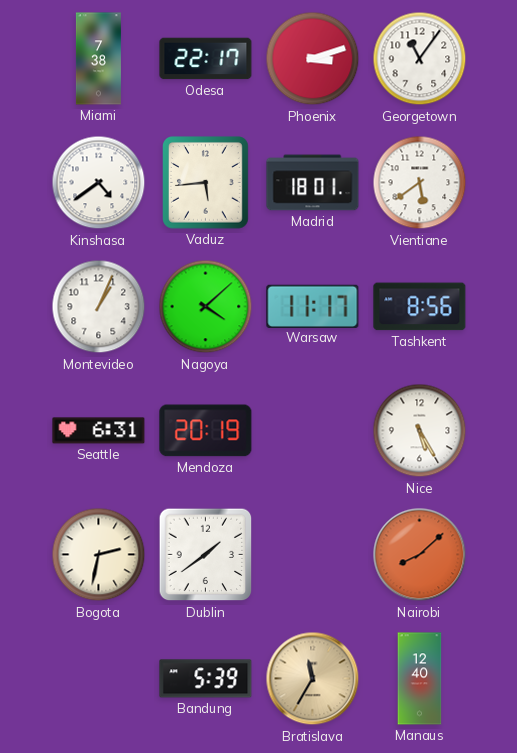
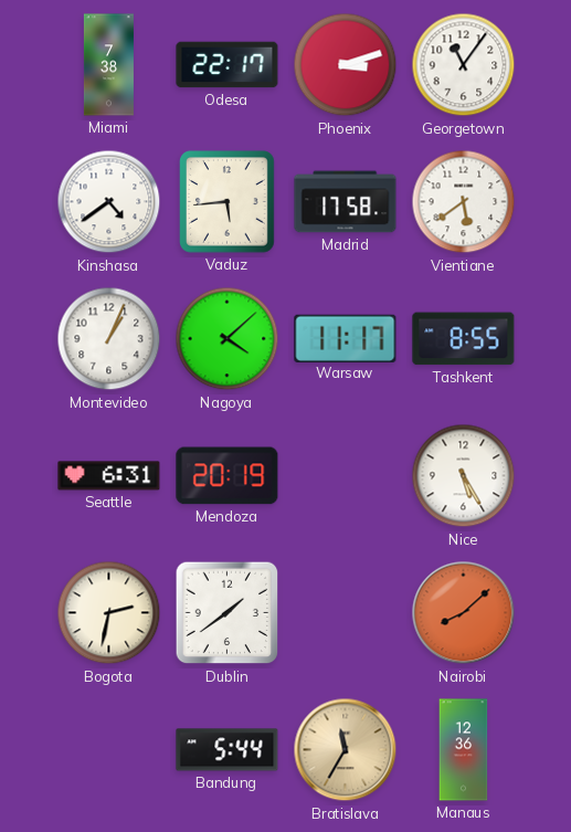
Madrid: 18:01 -> 17:58
Tashkent: 8:56 -> 8:55
Bandung: 5:39 -> 5:44
Manaus: 12:40 -> 12:36
